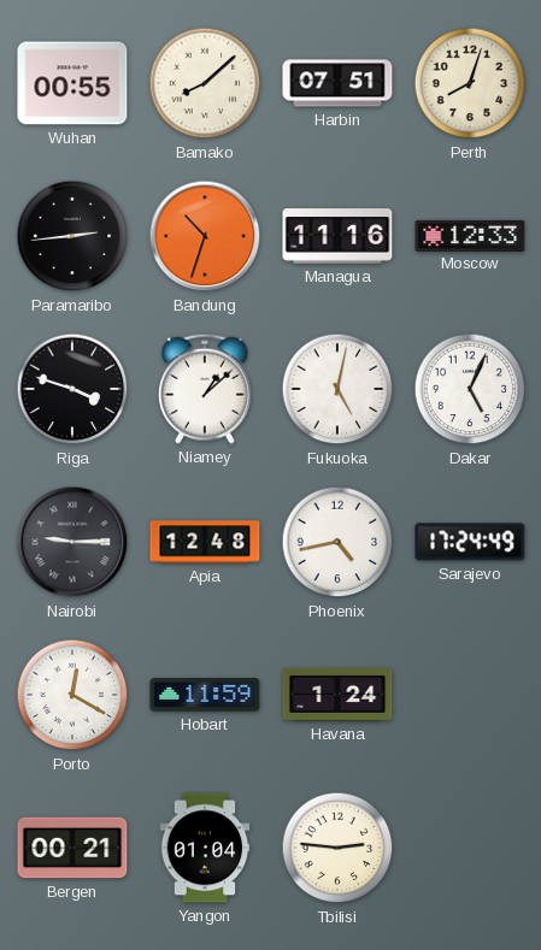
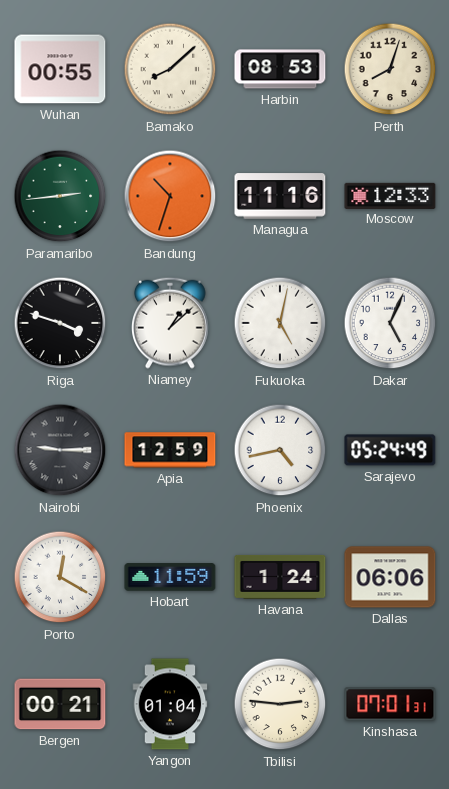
Harbin: 07:51 -> 08:53
Paramaribo dial: black -> green
Apia: 12:48 -> 12:59
Sarajevo: 17:24 -> 05:24
Dallas: none -> 06:06
Kinshasa: none -> 07:01
